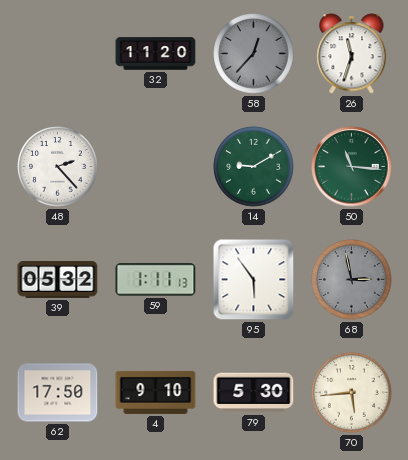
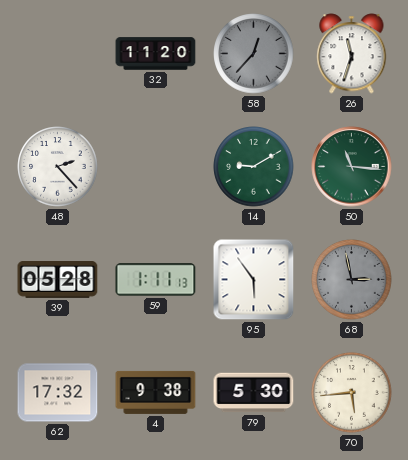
39: 05:32 -> 05:28
62: 17:50 -> 17:32
4: 9:10 -> 9:38
